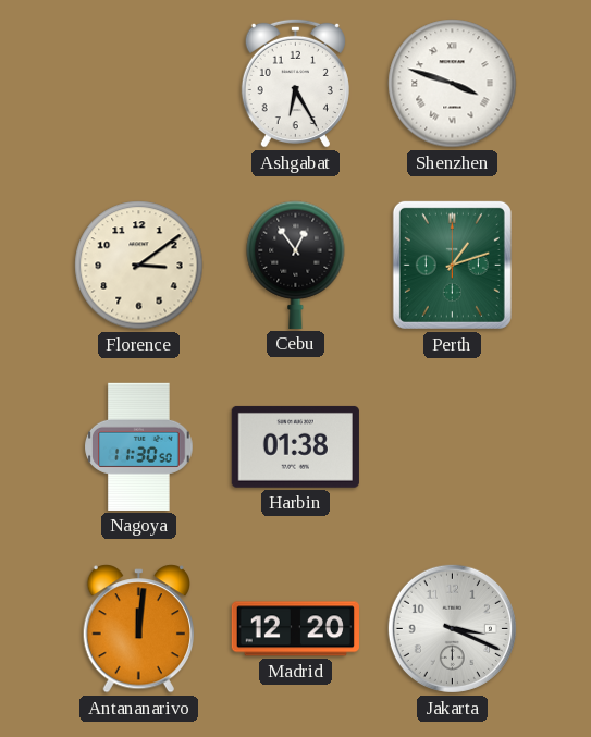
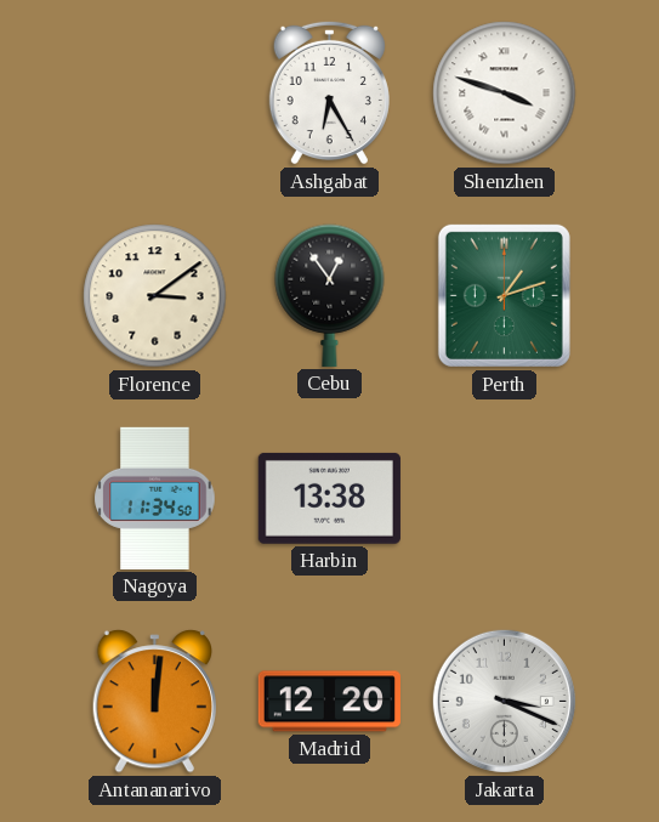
Nagoya: 11:30 -> 11:34
Harbin: 01:38 -> 13:38
